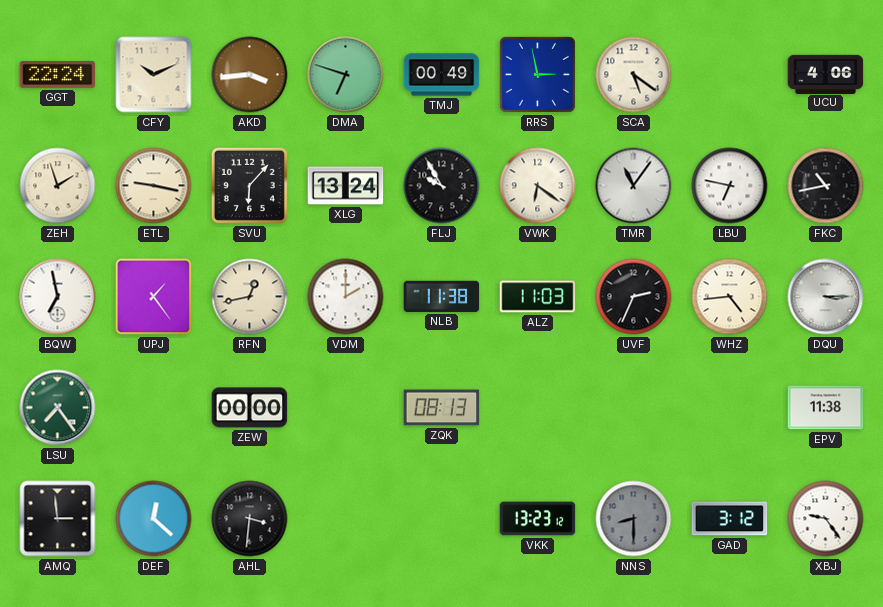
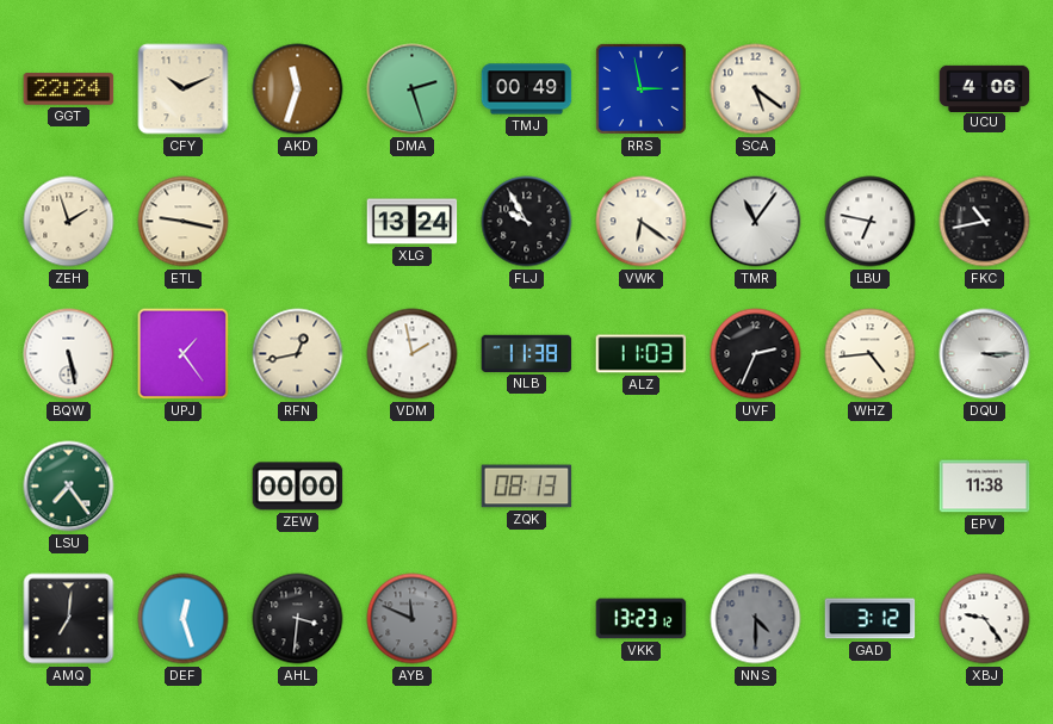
AKD: 3:44 -> 11:33
DMA: 6:48 -> 2:27
SVU: 6:07 -> none
BQW: 6:58 -> 5:28
VDM: 2:00 -> 1:58
AMQ: 2:59 -> 7:01
DEF: 12:22 -> 12:27
AYB: none -> 11:49
NNS: 8:30 -> 4:30
